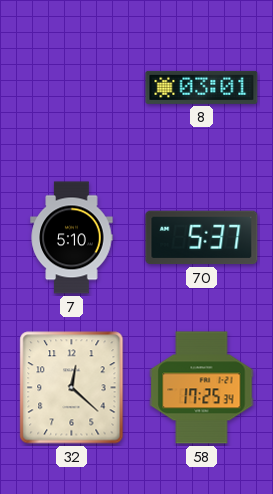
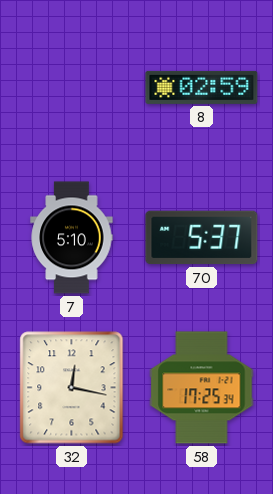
8: 03:01 -> 02:59
32: 12:22 -> 12:17
